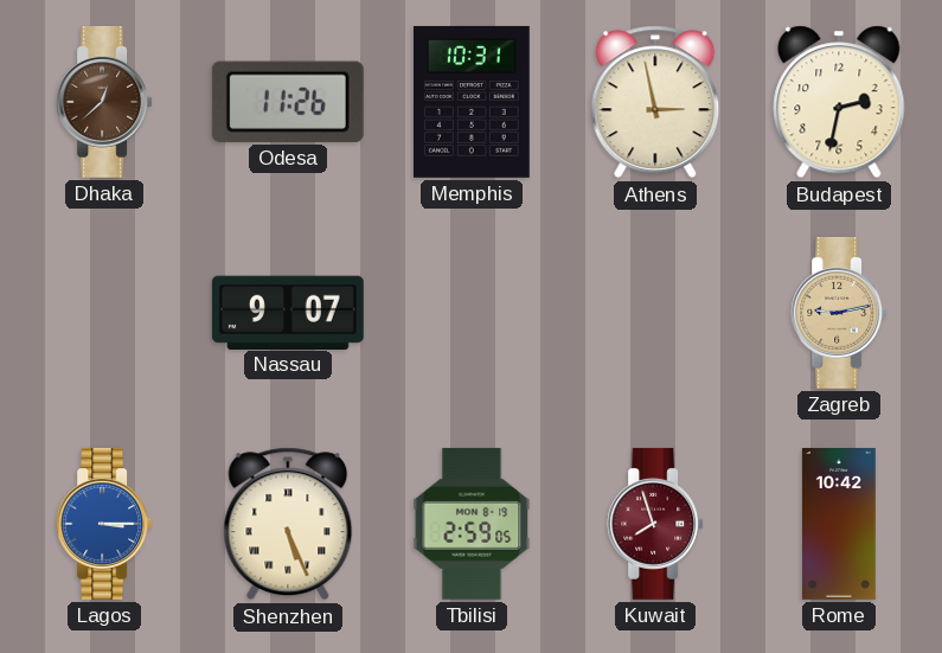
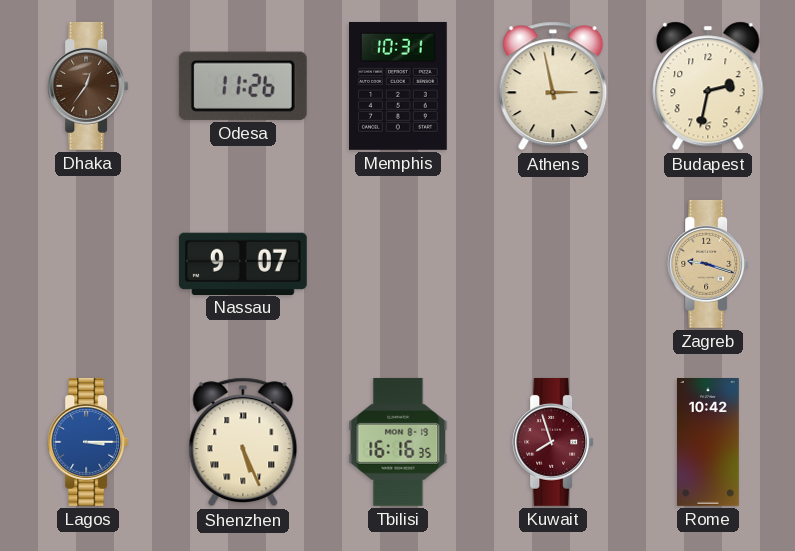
Dhaka: 12:38 -> 12:36
Zagreb: 9:13 -> 9:18
Tbilisi: 2:59 -> 16:16
